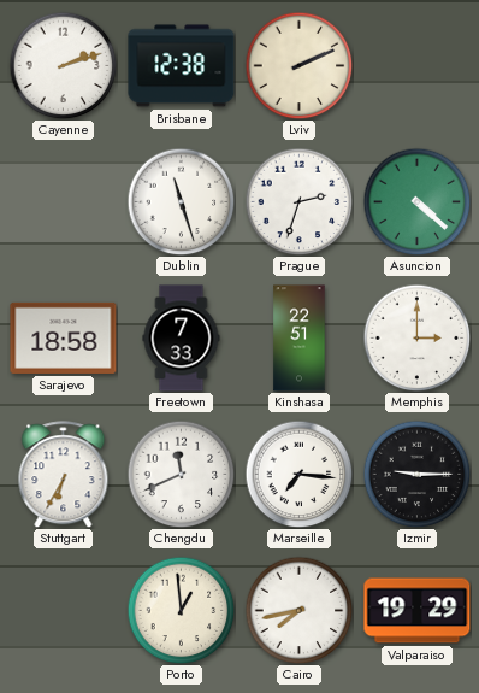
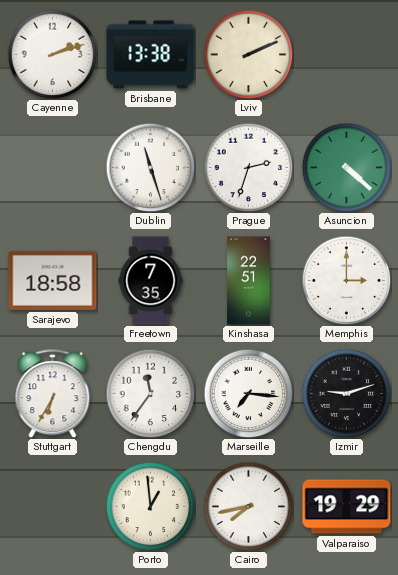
Brisbane: 12:38 -> 13:38
Freetown: 7:33 -> 7:35
Chengdu: 11:41 -> 11:36
Izmir: 9:15 -> 9:12
